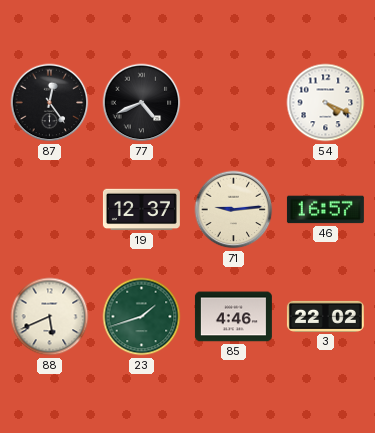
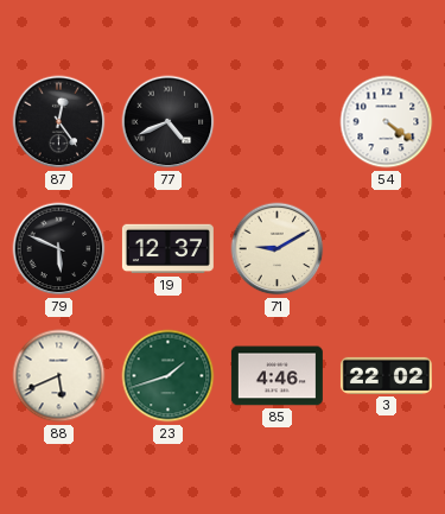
54: 4:19 -> 4:21
79: none -> 5:49
71: 9:14 -> 9:10
46: 16:57 -> none
